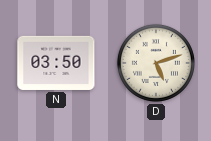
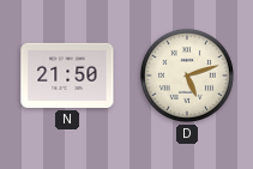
N: 03:50 -> 21:50
